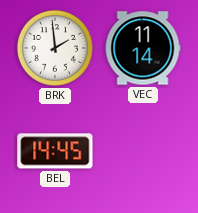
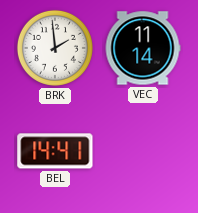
BEL: 14:45 -> 14:41
